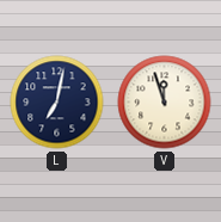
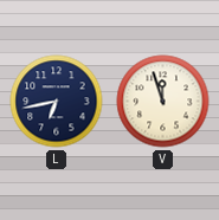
L: 7:02 -> 6:43
